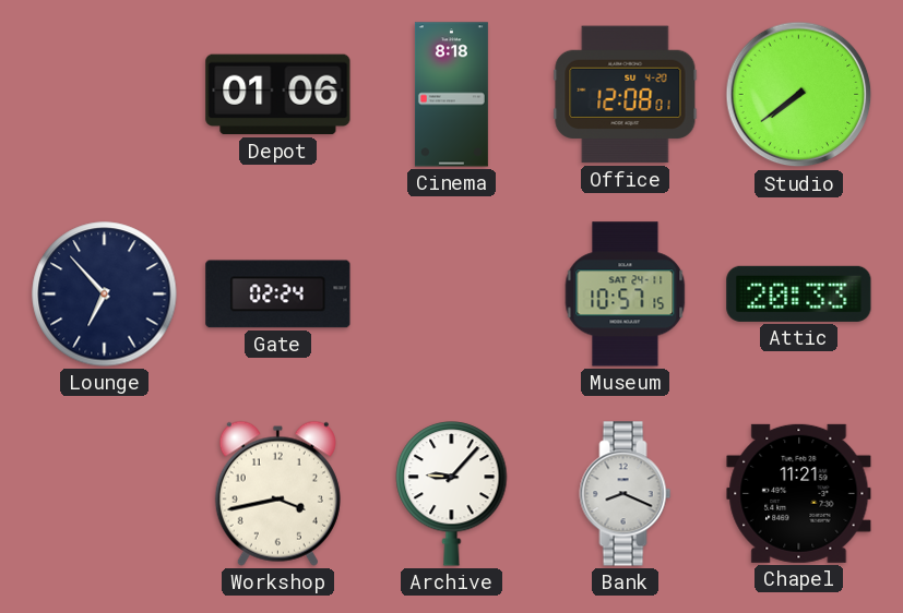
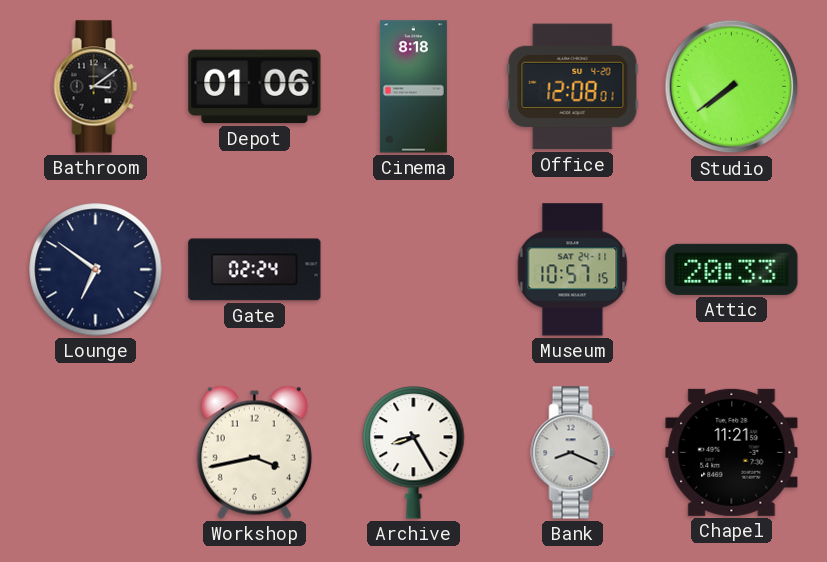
Bathroom: none -> 3:09
Lounge: 6:53 -> 6:51
Archive: 9:07 -> 8:25
